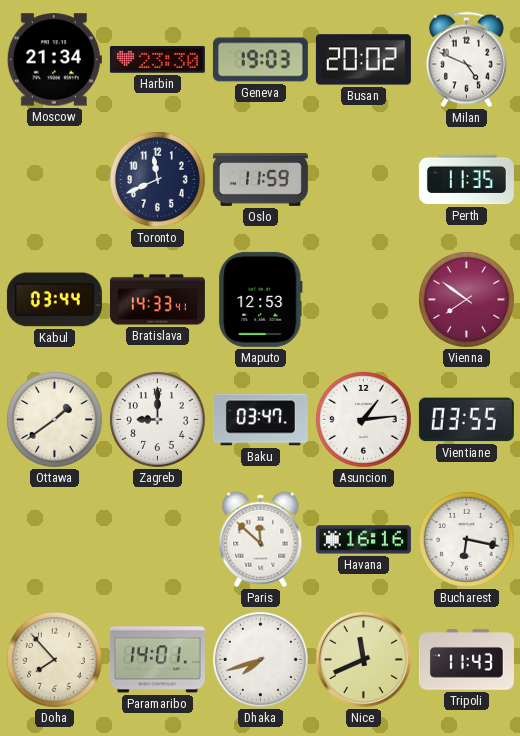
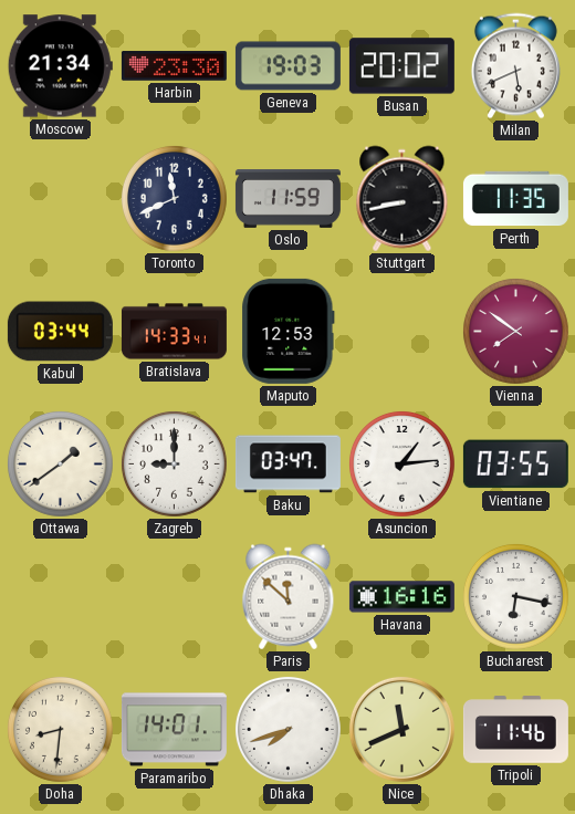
Milan: 4:49 -> 5:41
Stuttgart: none -> 8:43
Doha: 7:53 -> 8:31
Tripoli: 11:43 -> 11:46
